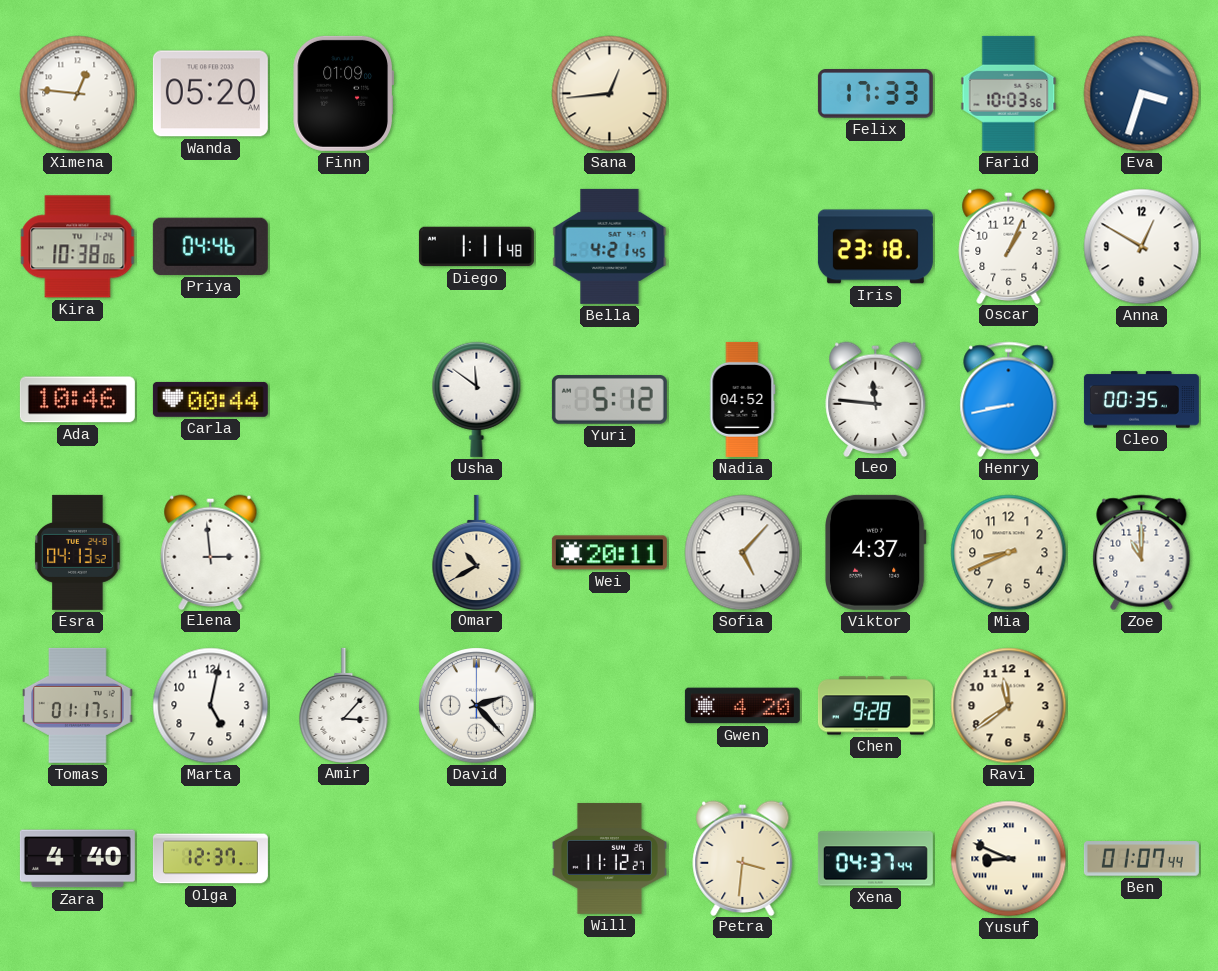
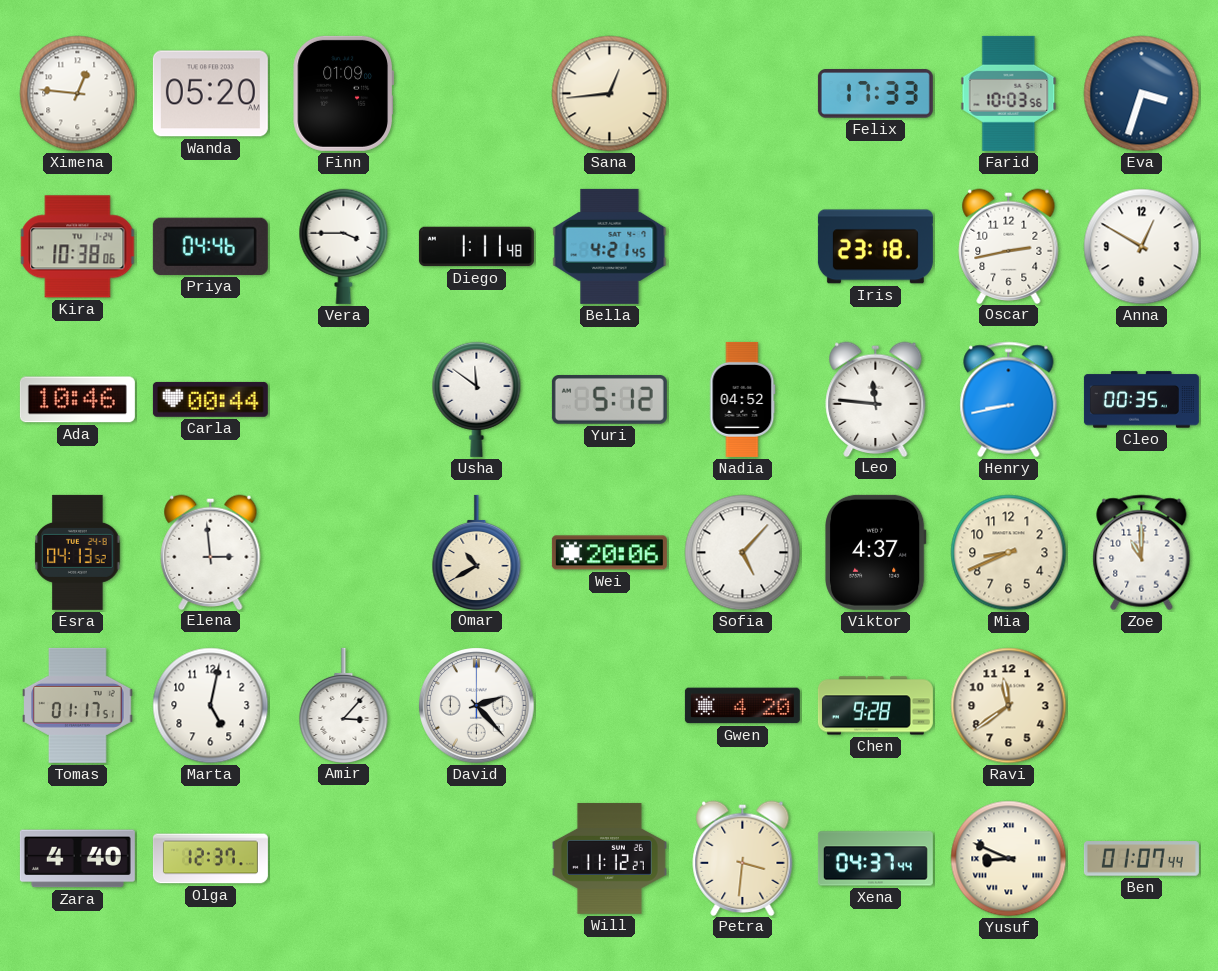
Vera: none -> 3:45
Oscar: 1:04 -> 2:43
Wei: 20:11 -> 20:06
